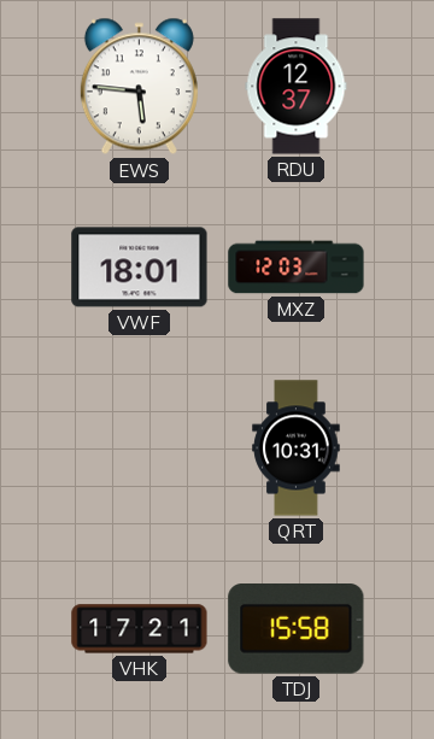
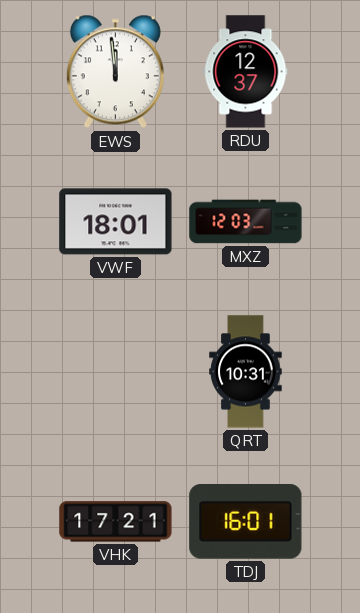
EWS: 5:46 -> 11:59
TDJ: 15:58 -> 16:01
